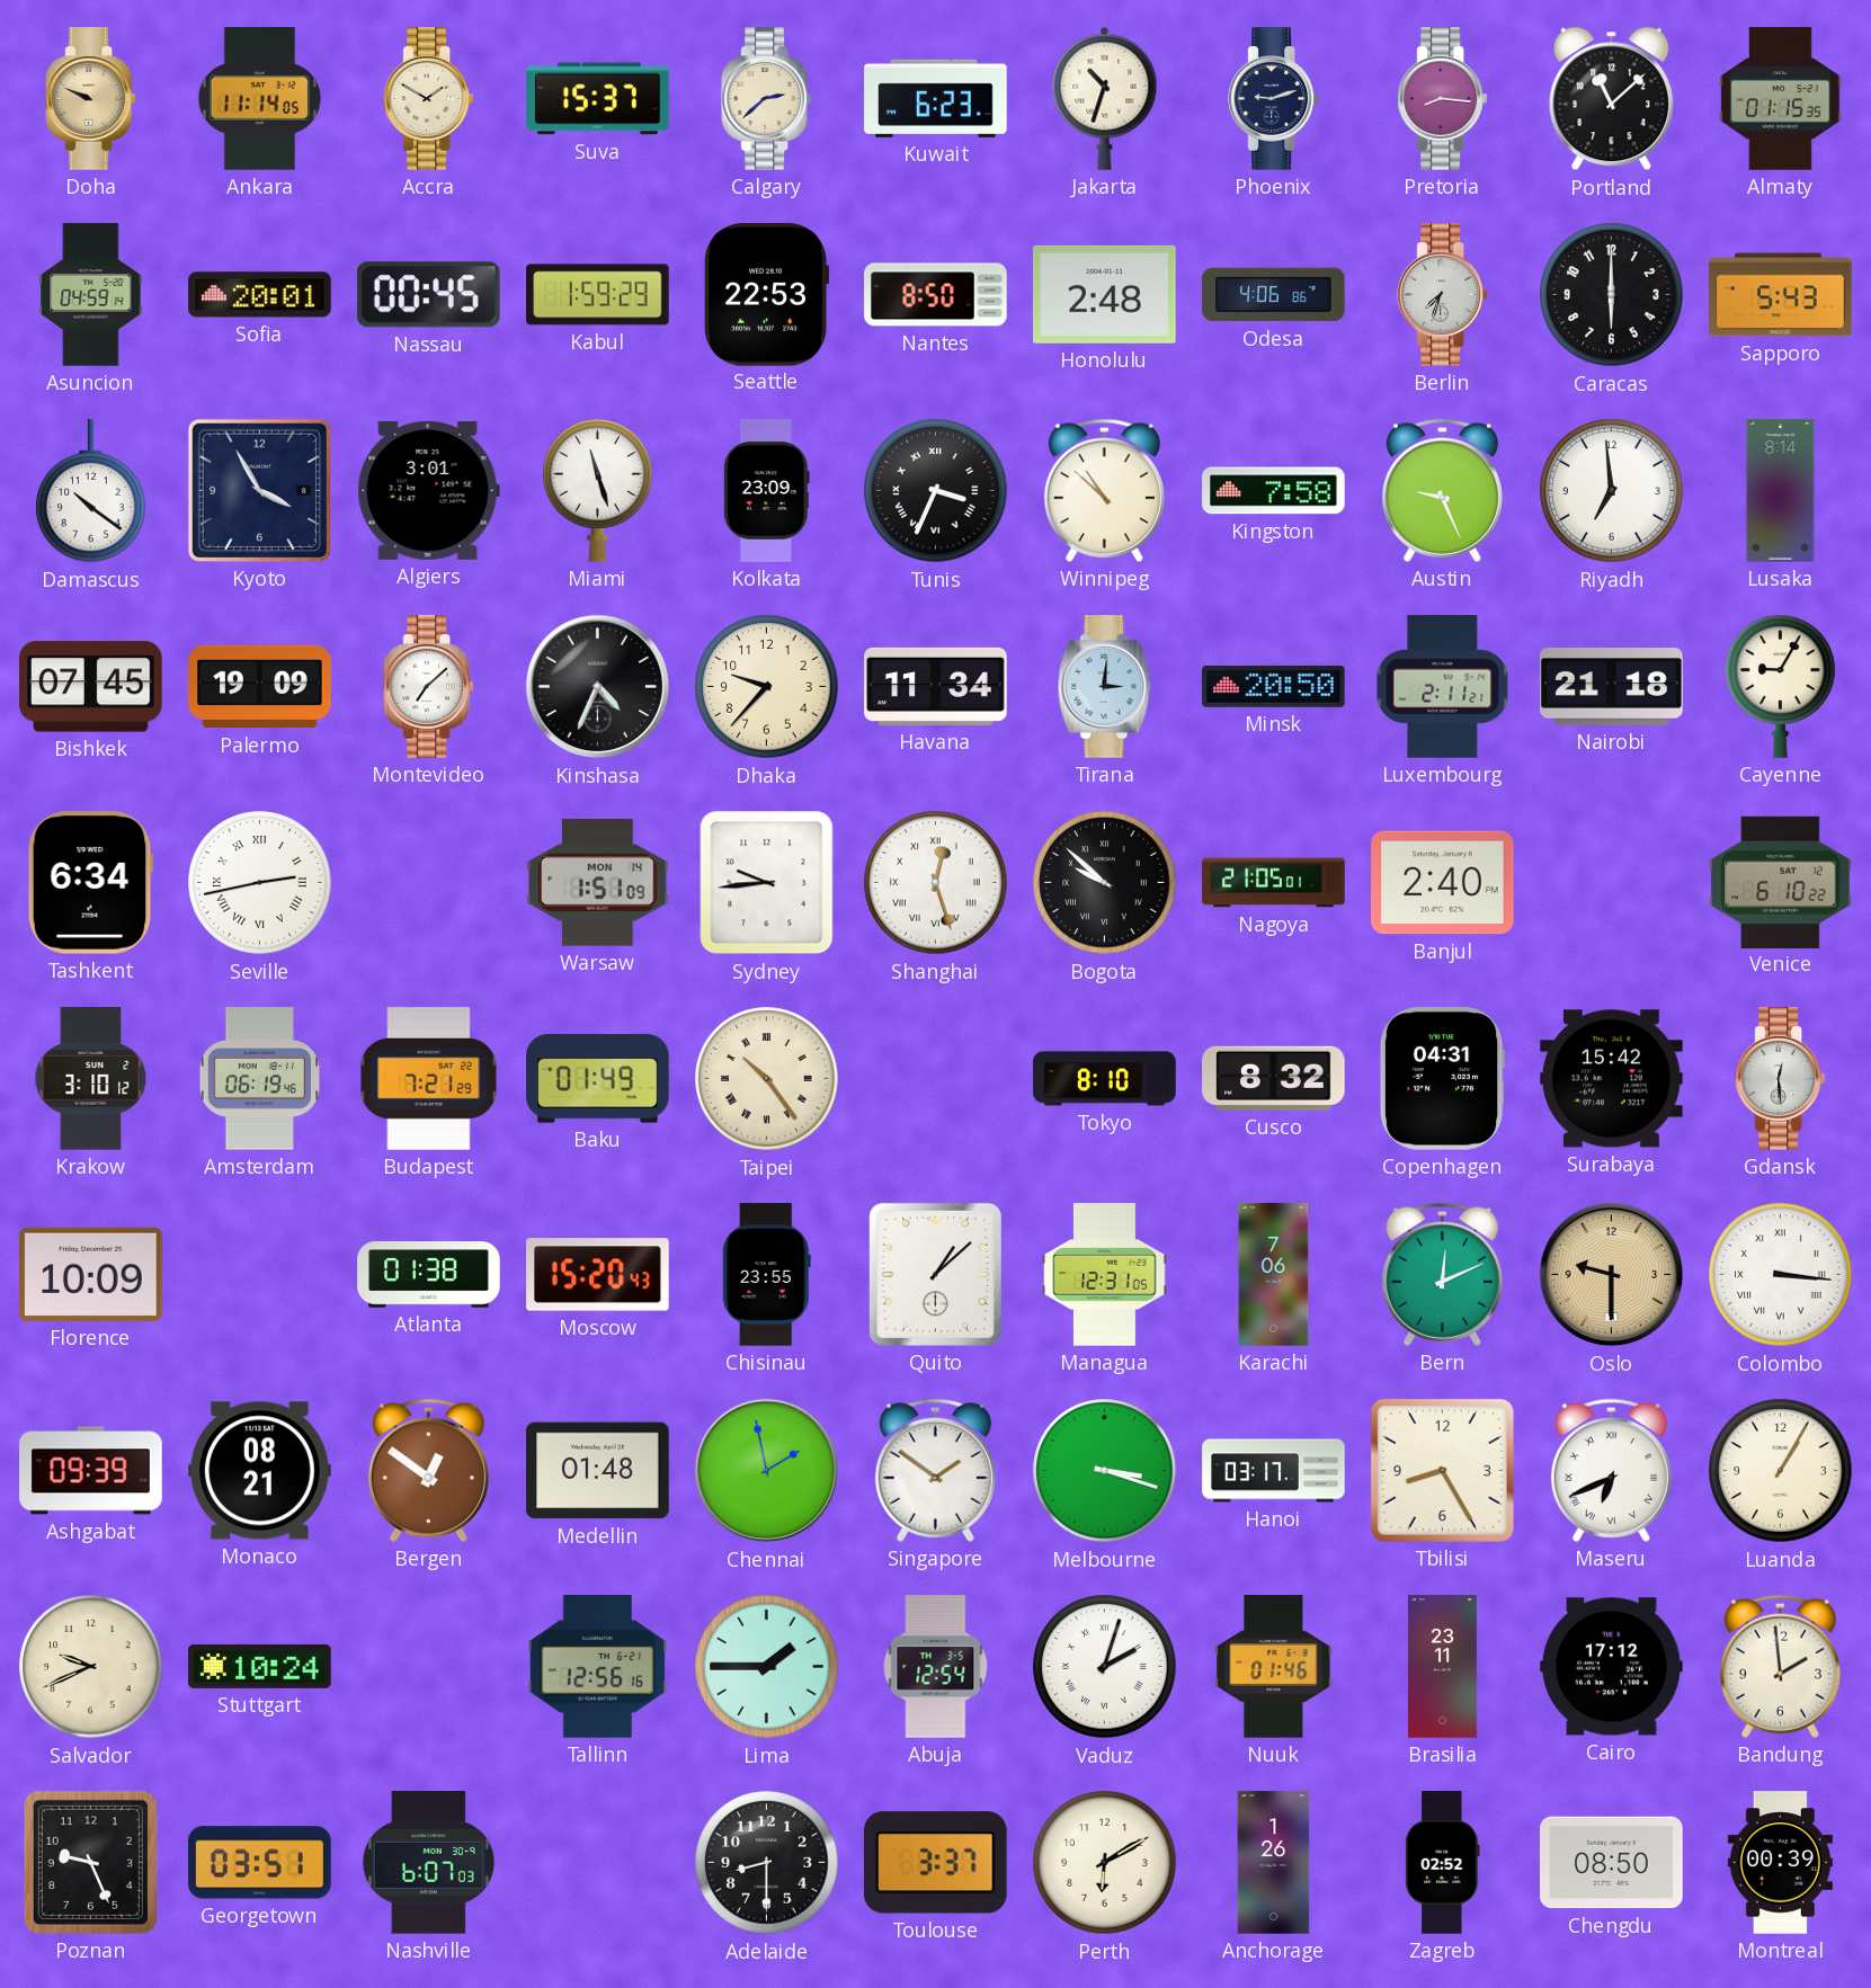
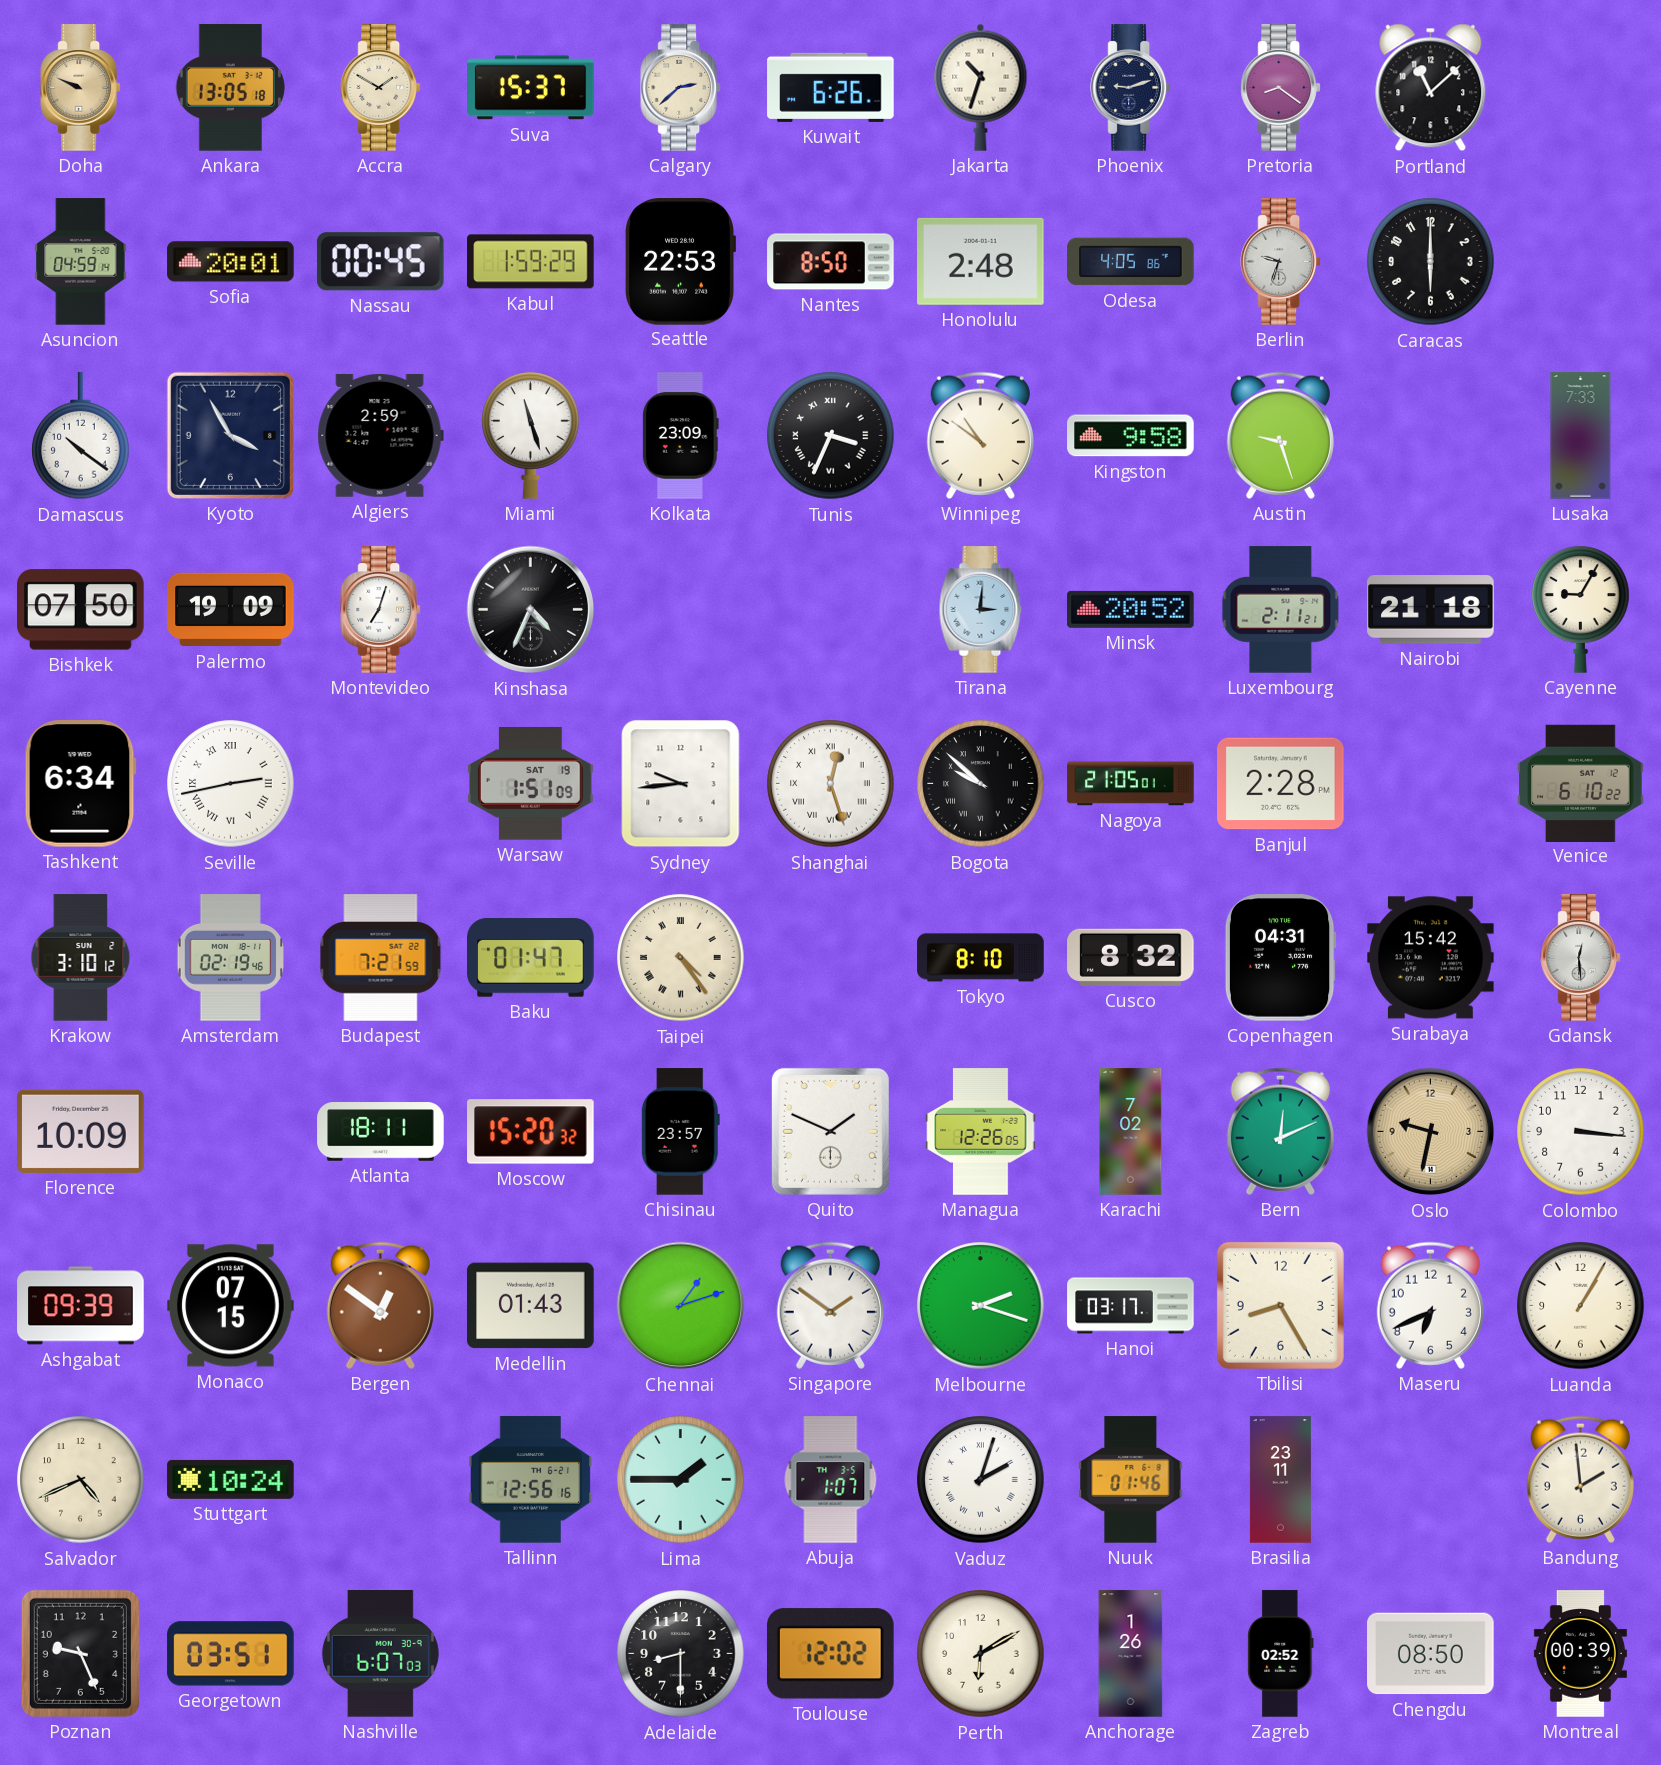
Ankara: 11:14 -> 13:05
Kuwait: 6:23 -> 6:26
Pretoria: 8:16 -> 8:21
Almaty: 01:15 -> none
Odesa: 4:06 -> 4:05
Berlin: 7:33 -> 9:33
Sapporo: 5:43 -> none
Algiers: 3:01 -> 2:59
Winnipeg: 10:52 -> 10:51
Kingston: 7:58 -> 9:58
Austin: 9:26 -> 9:27
Riyadh: 6:59 -> none
Lusaka: 8:14 -> 7:33
Bishkek: 07:45 -> 07:50
Montevideo: 7:08 -> 7:03
Dhaka: 9:37 -> none
Havana: 11:34 -> none
Minsk: 20:50 -> 20:52
Warsaw date: MON 14 -> SAT 19
Banjul: 2:40 -> 2:28
Amsterdam: 06:19 -> 02:19
Budapest: 7:21:29 -> 7:21:59
Baku: 01:49 -> 01:47
Taipei: 10:24 -> 4:24
Atlanta: 01:38 -> 18:11
Moscow: 15:20:43 -> 15:20:32
Chisinau: 23:55 -> 23:57
Quito: 1:08 -> 1:49
Managua: 12:31 -> 12:26
Karachi: 7:06 -> 7:02
Oslo: 9:30 -> 9:32
Colombo numerals: Roman -> Arabic
Monaco: 08:21 -> 07:15
Medellin: 01:48 -> 01:43
Chennai: 1:58 -> 1:12
Melbourne: 3:18 -> 2:18
Maseru numerals: Roman -> Arabic
Salvador: 9:41 -> 4:41
Abuja: 12:54 -> 1:07
Cairo: 17:12 -> none
Toulouse: 3:37 -> 12:02
